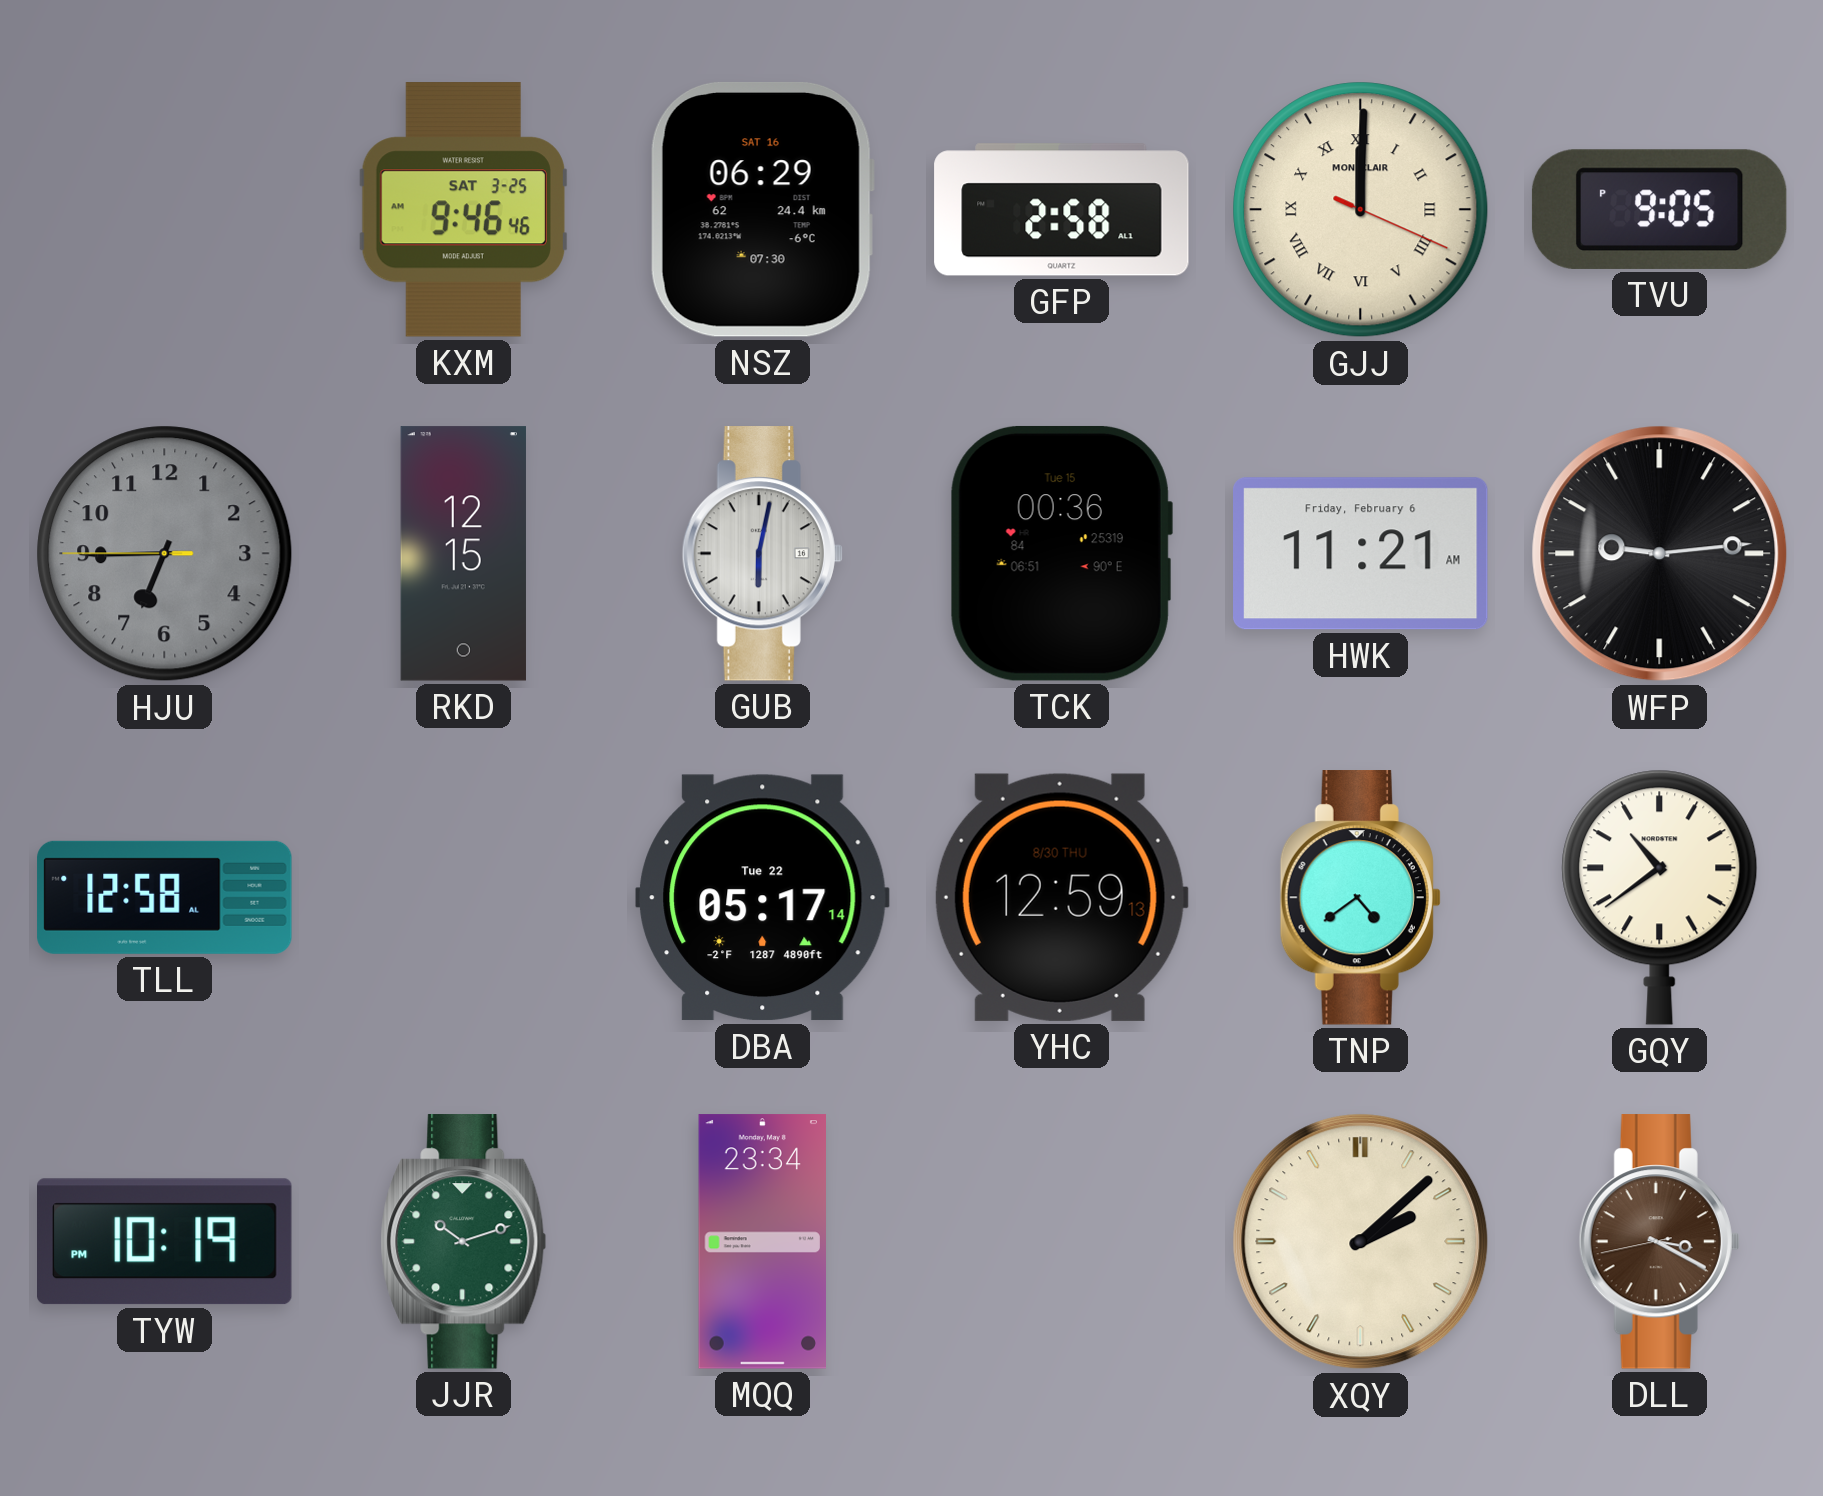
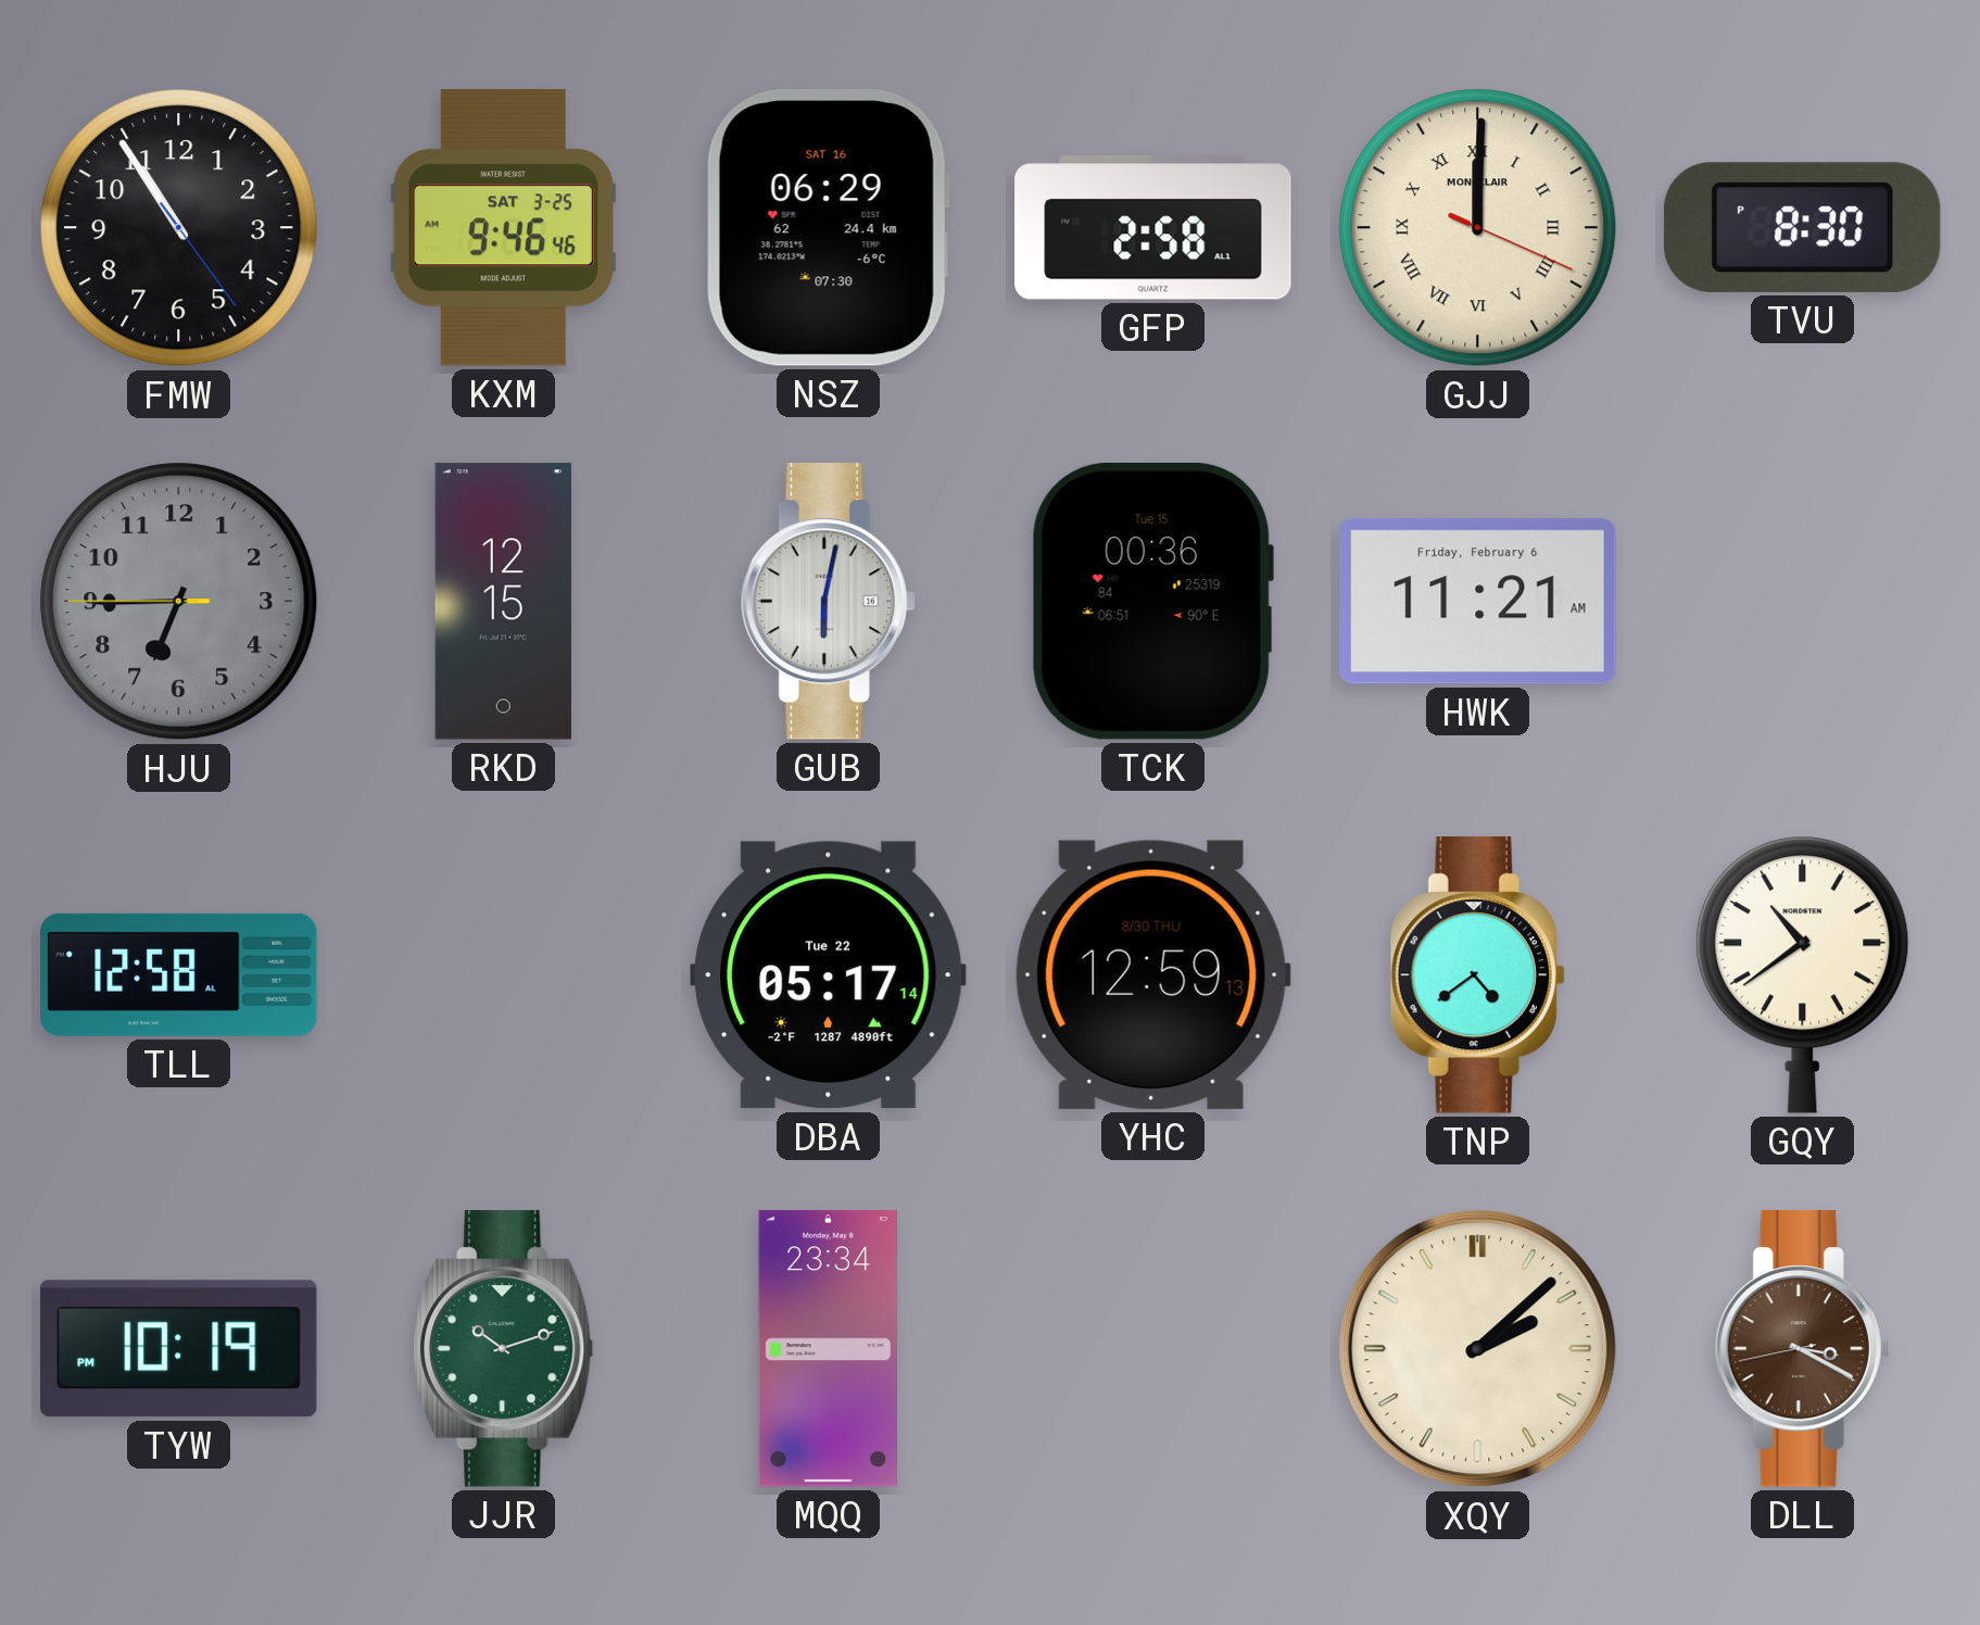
FMW: none -> 10:54
TVU: 9:05 -> 8:30
WFP: 9:14 -> none
